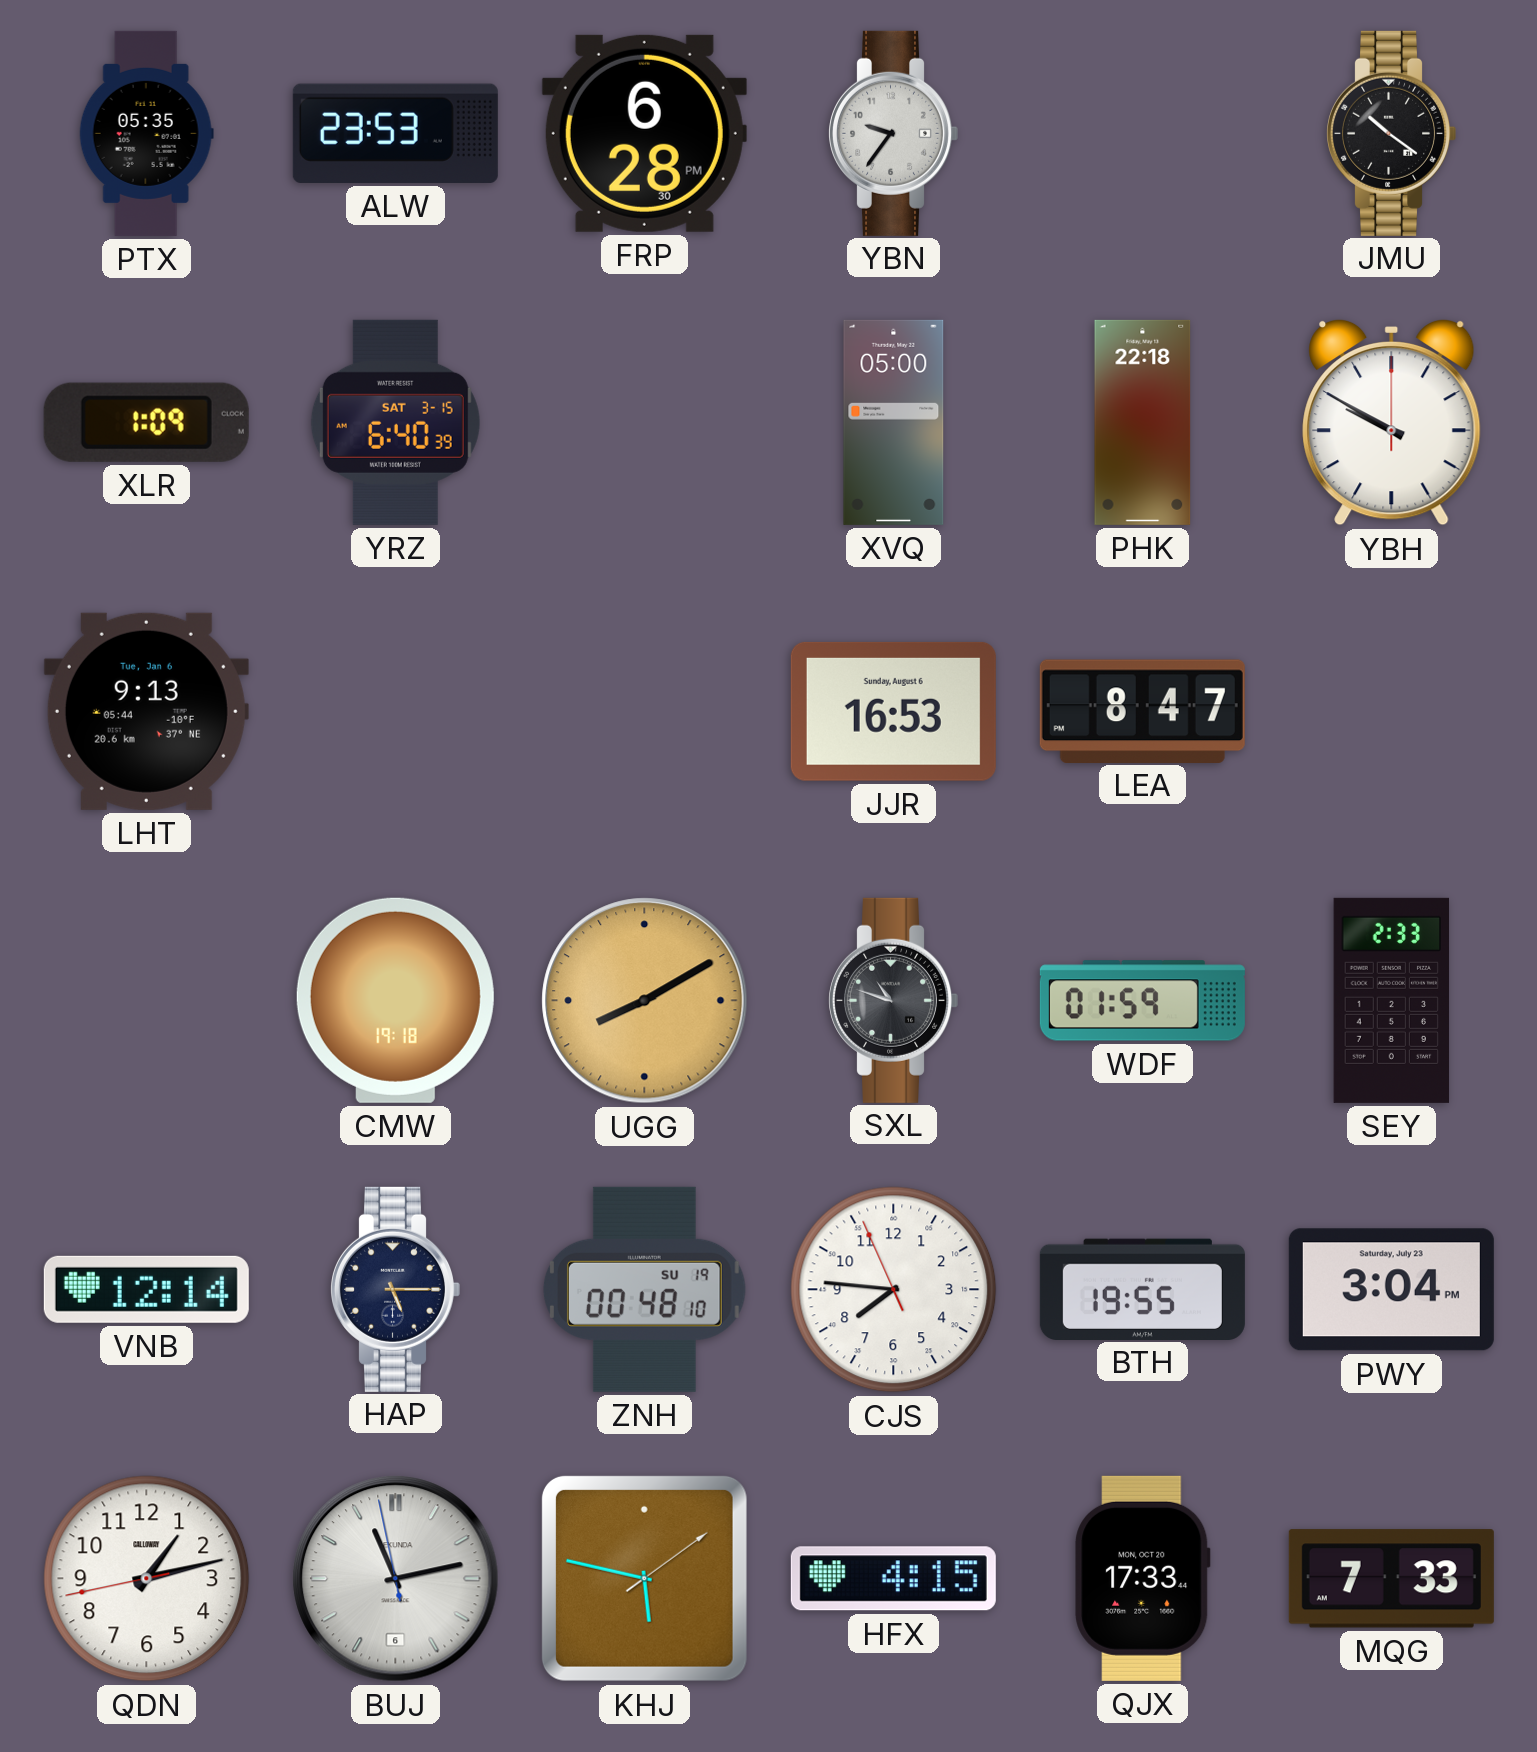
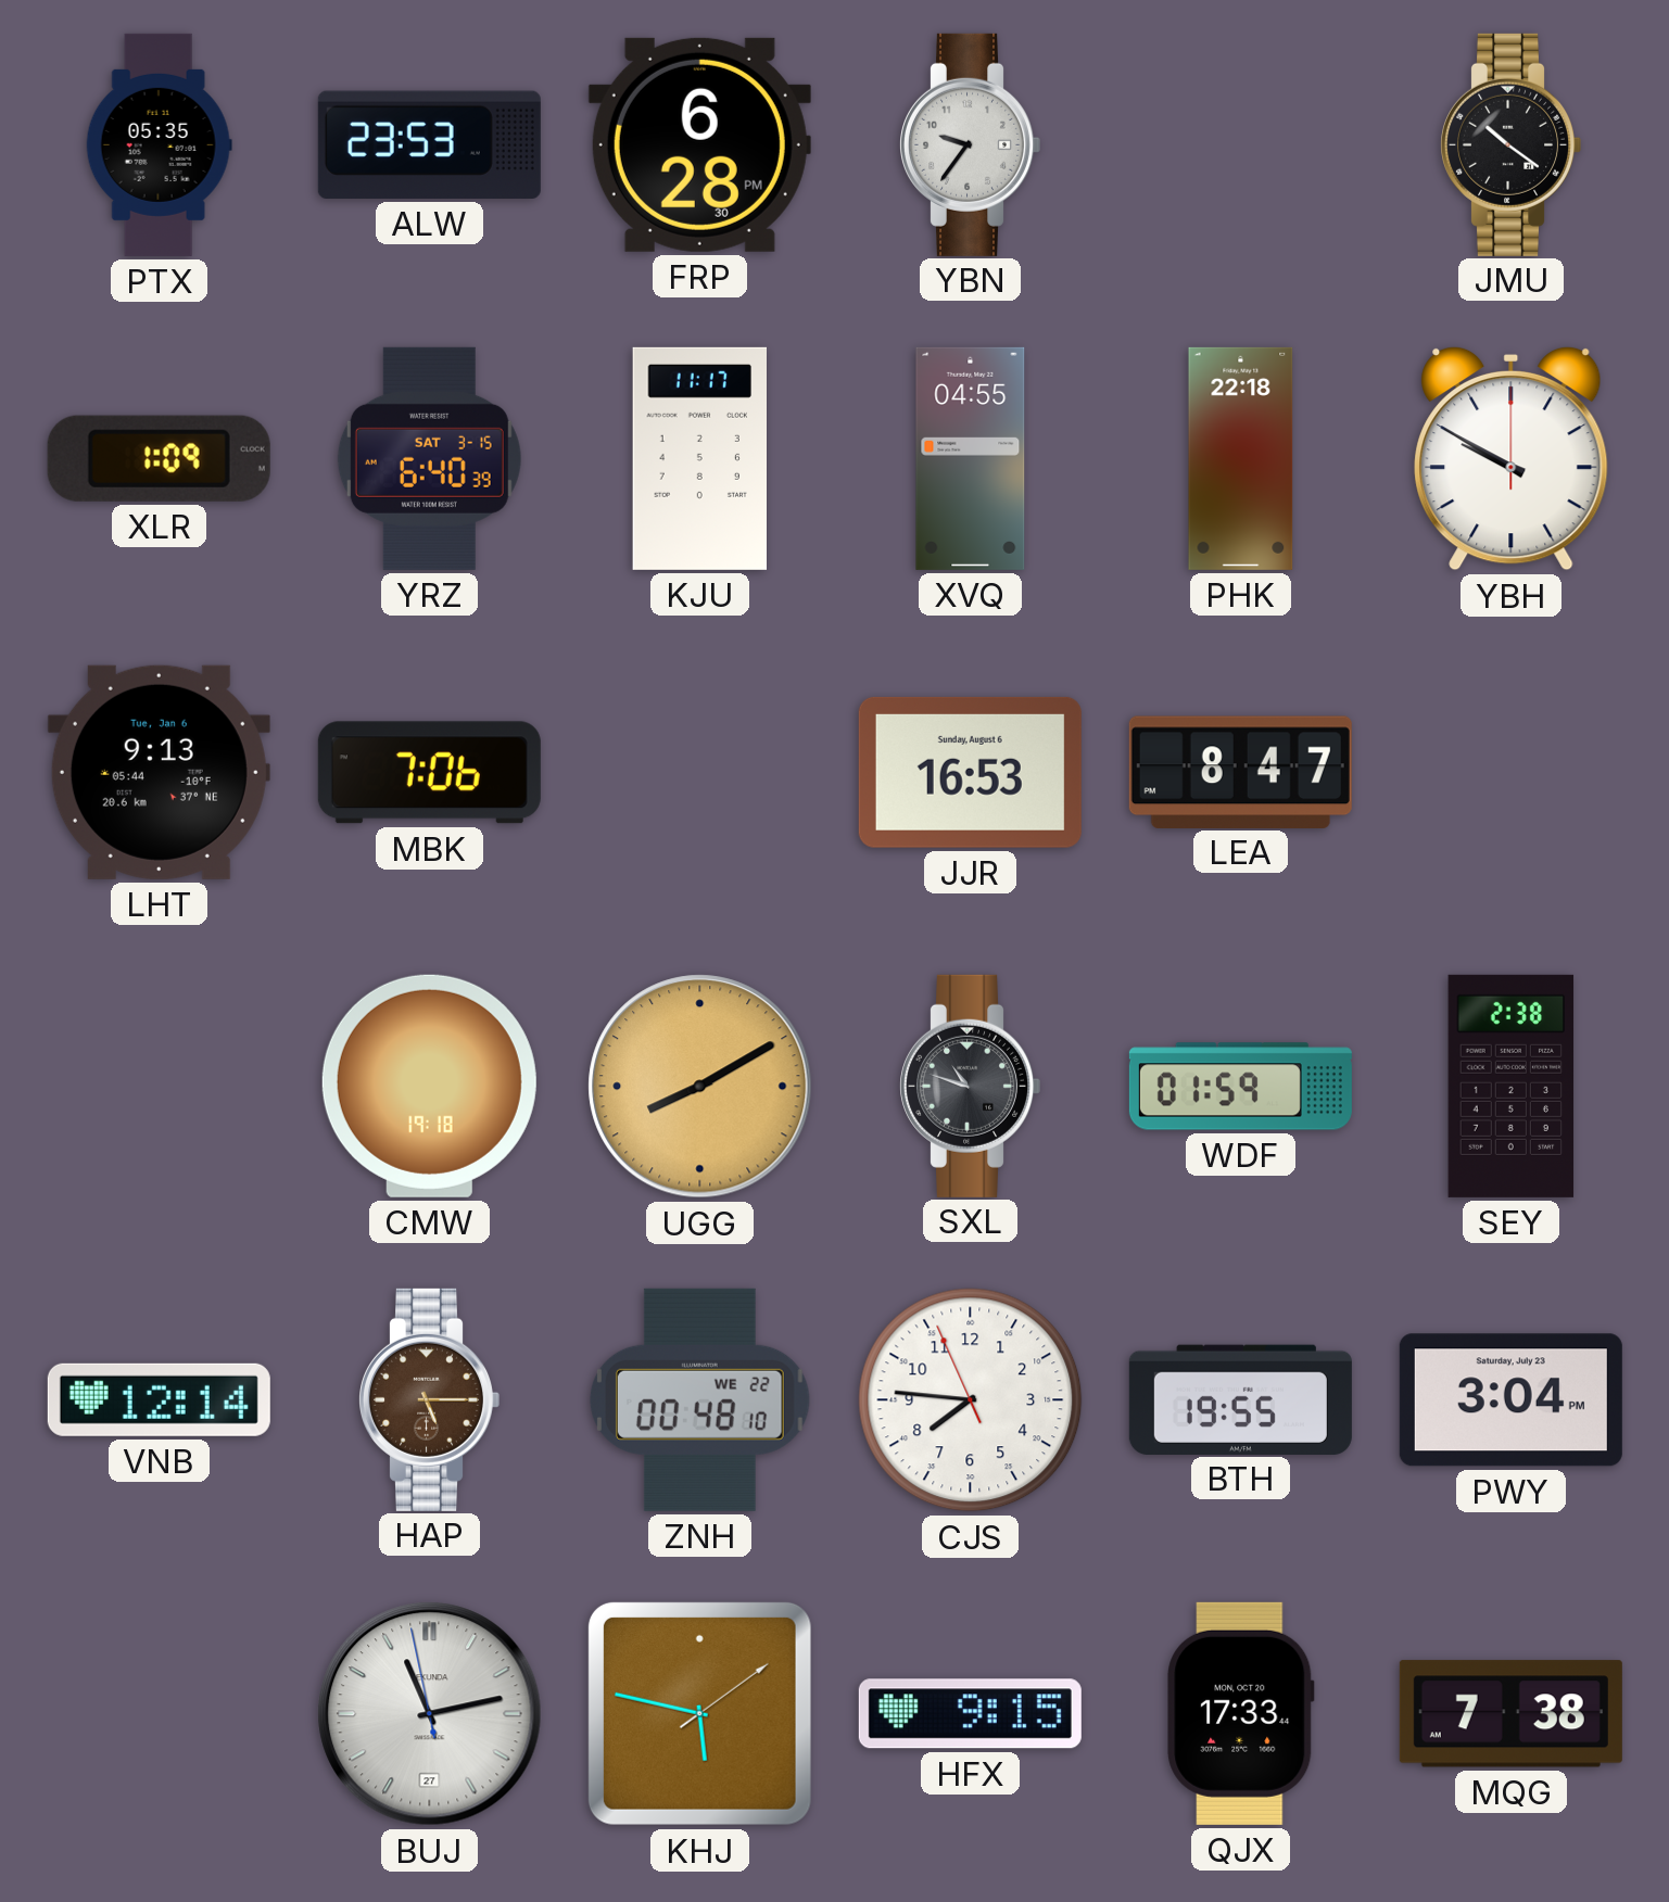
KJU: none -> 11:17
XVQ: 05:00 -> 04:55
MBK: none -> 7:06
SEY: 2:33 -> 2:38
HAP dial: navy -> brown
ZNH date: SU 19 -> WE 22
QDN: 1:12 -> none
BUJ date: 6 -> 27
HFX: 4:15 -> 9:15
MQG: 7:33 -> 7:38
